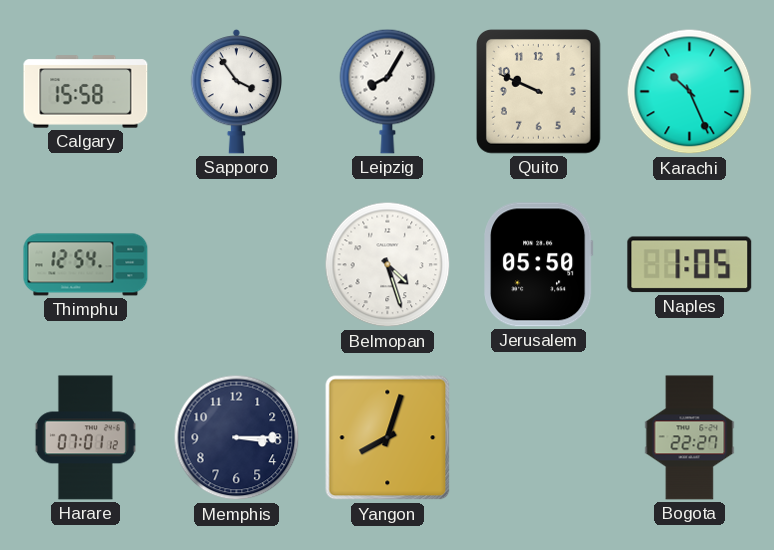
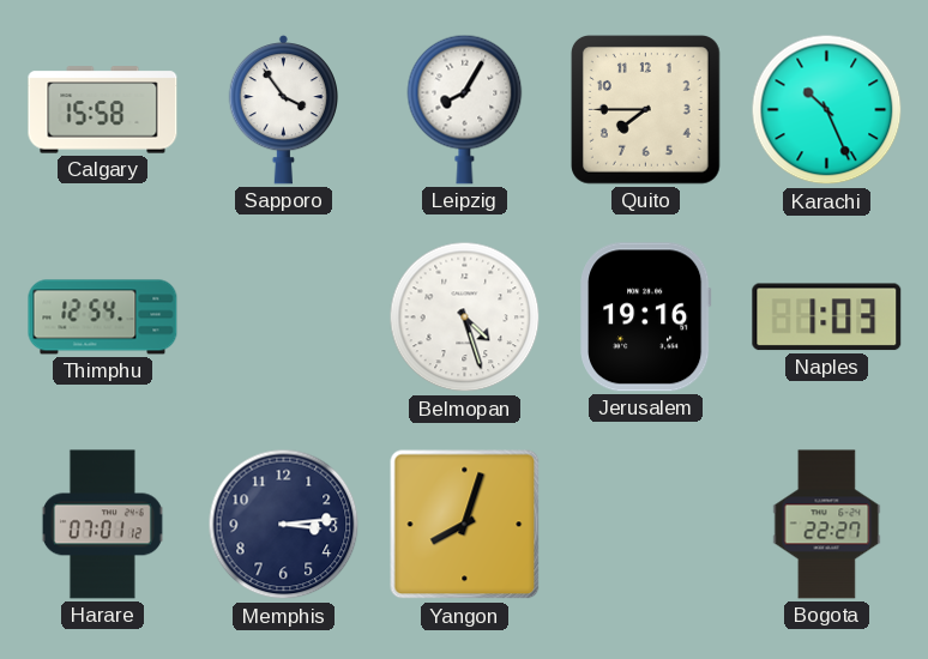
Quito: 9:49 -> 7:45
Jerusalem: 05:50 -> 19:16
Naples: 1:05 -> 1:03
Memphis: 3:15 -> 3:14
